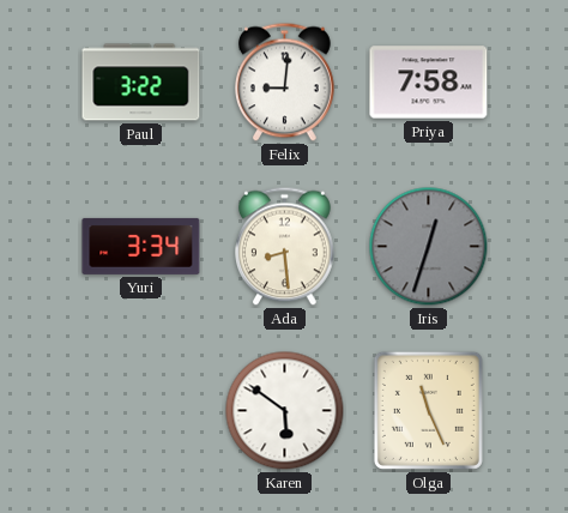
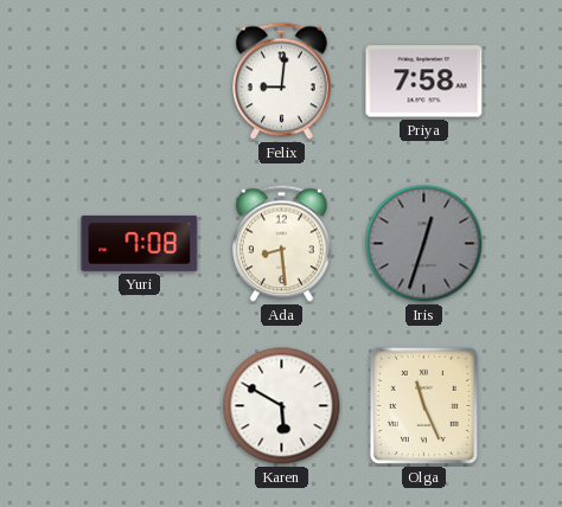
Paul: 3:22 -> none
Yuri: 3:34 -> 7:08
Karen: 5:51 -> 5:50
